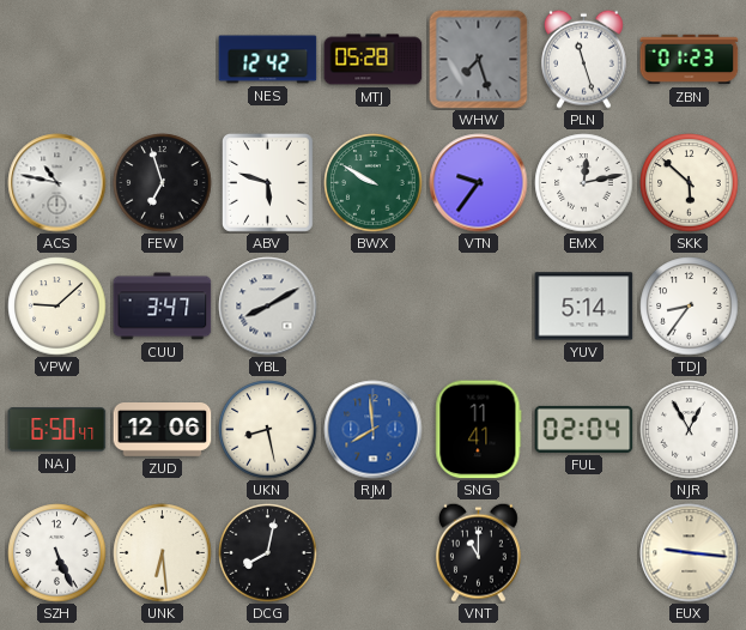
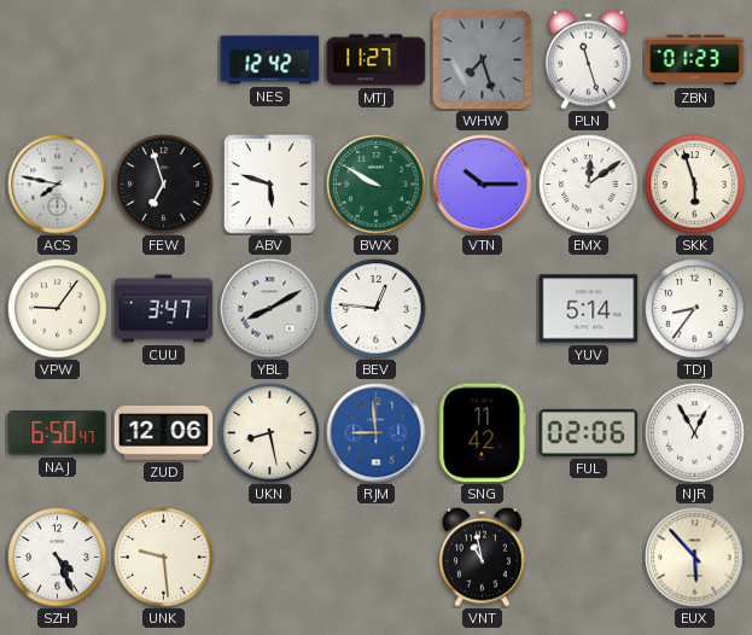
MTJ: 05:28 -> 11:27
ACS: 10:47 -> 7:47
VTN: 9:36 -> 10:15
EMX: 12:13 -> 12:09
SKK: 5:52 -> 5:57
VPW: 9:08 -> 9:06
BEV: none -> 12:46
RJM: 7:59 -> 8:59
SNG: 11:41 -> 11:42
FUL: 02:04 -> 02:06
SZH: 5:26 -> 4:26
UNK: 6:29 -> 9:29
DCG: 8:02 -> none
VNT: 11:00 -> 10:58
EUX: 9:16 -> 5:53
